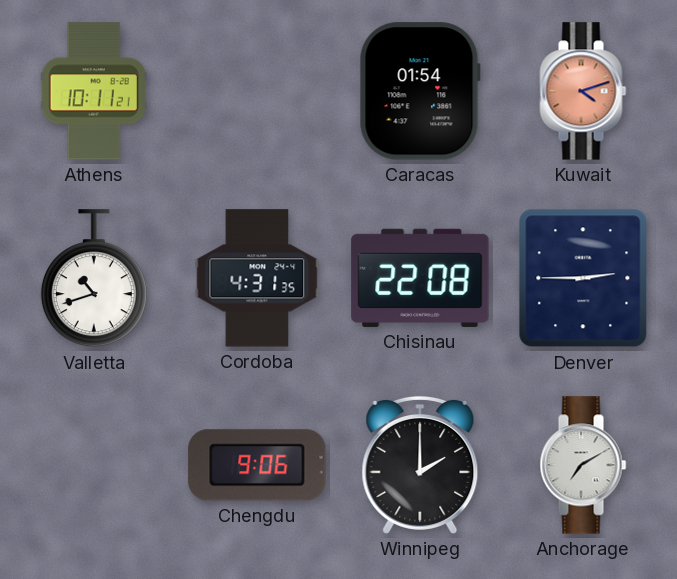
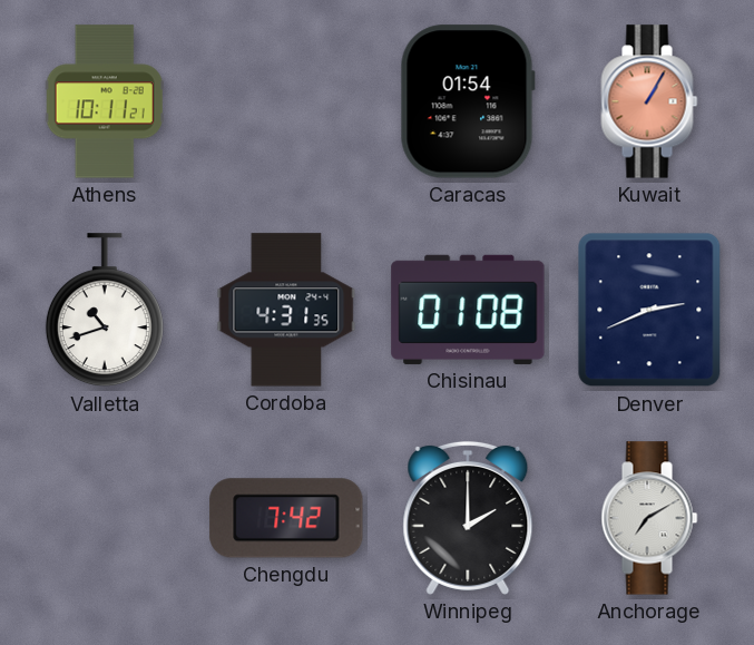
Kuwait: 4:12 -> 1:05
Chisinau: 22:08 -> 01:08
Denver: 2:45 -> 2:41
Chengdu: 9:06 -> 7:42
